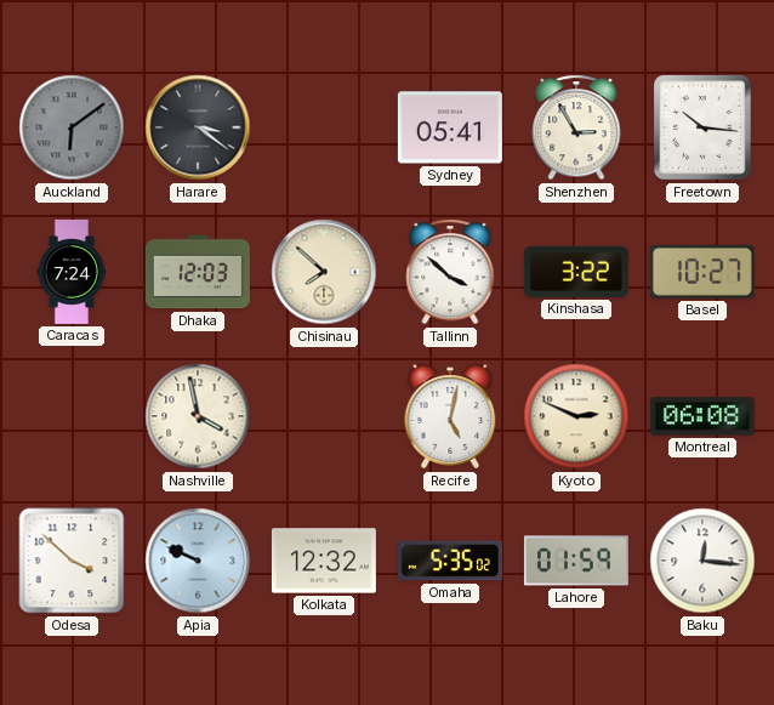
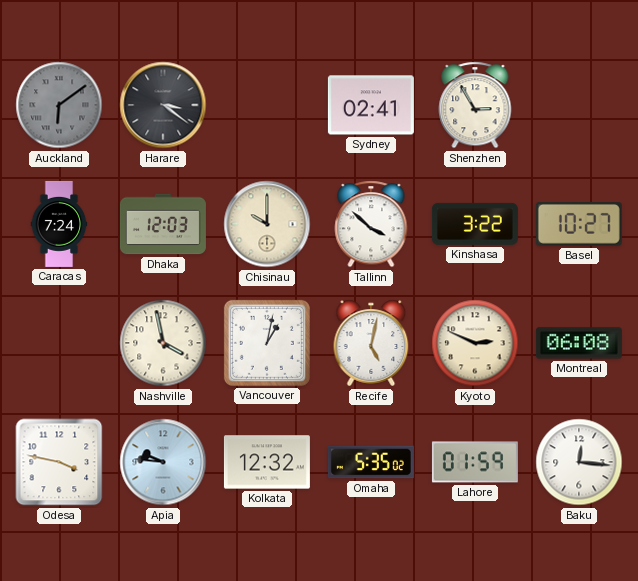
Sydney: 05:41 -> 02:41
Freetown: 10:16 -> none
Chisinau: 7:52 -> 10:00
Vancouver: none -> 1:02
Odesa: 3:52 -> 3:47
Apia: 9:49 -> 9:46
